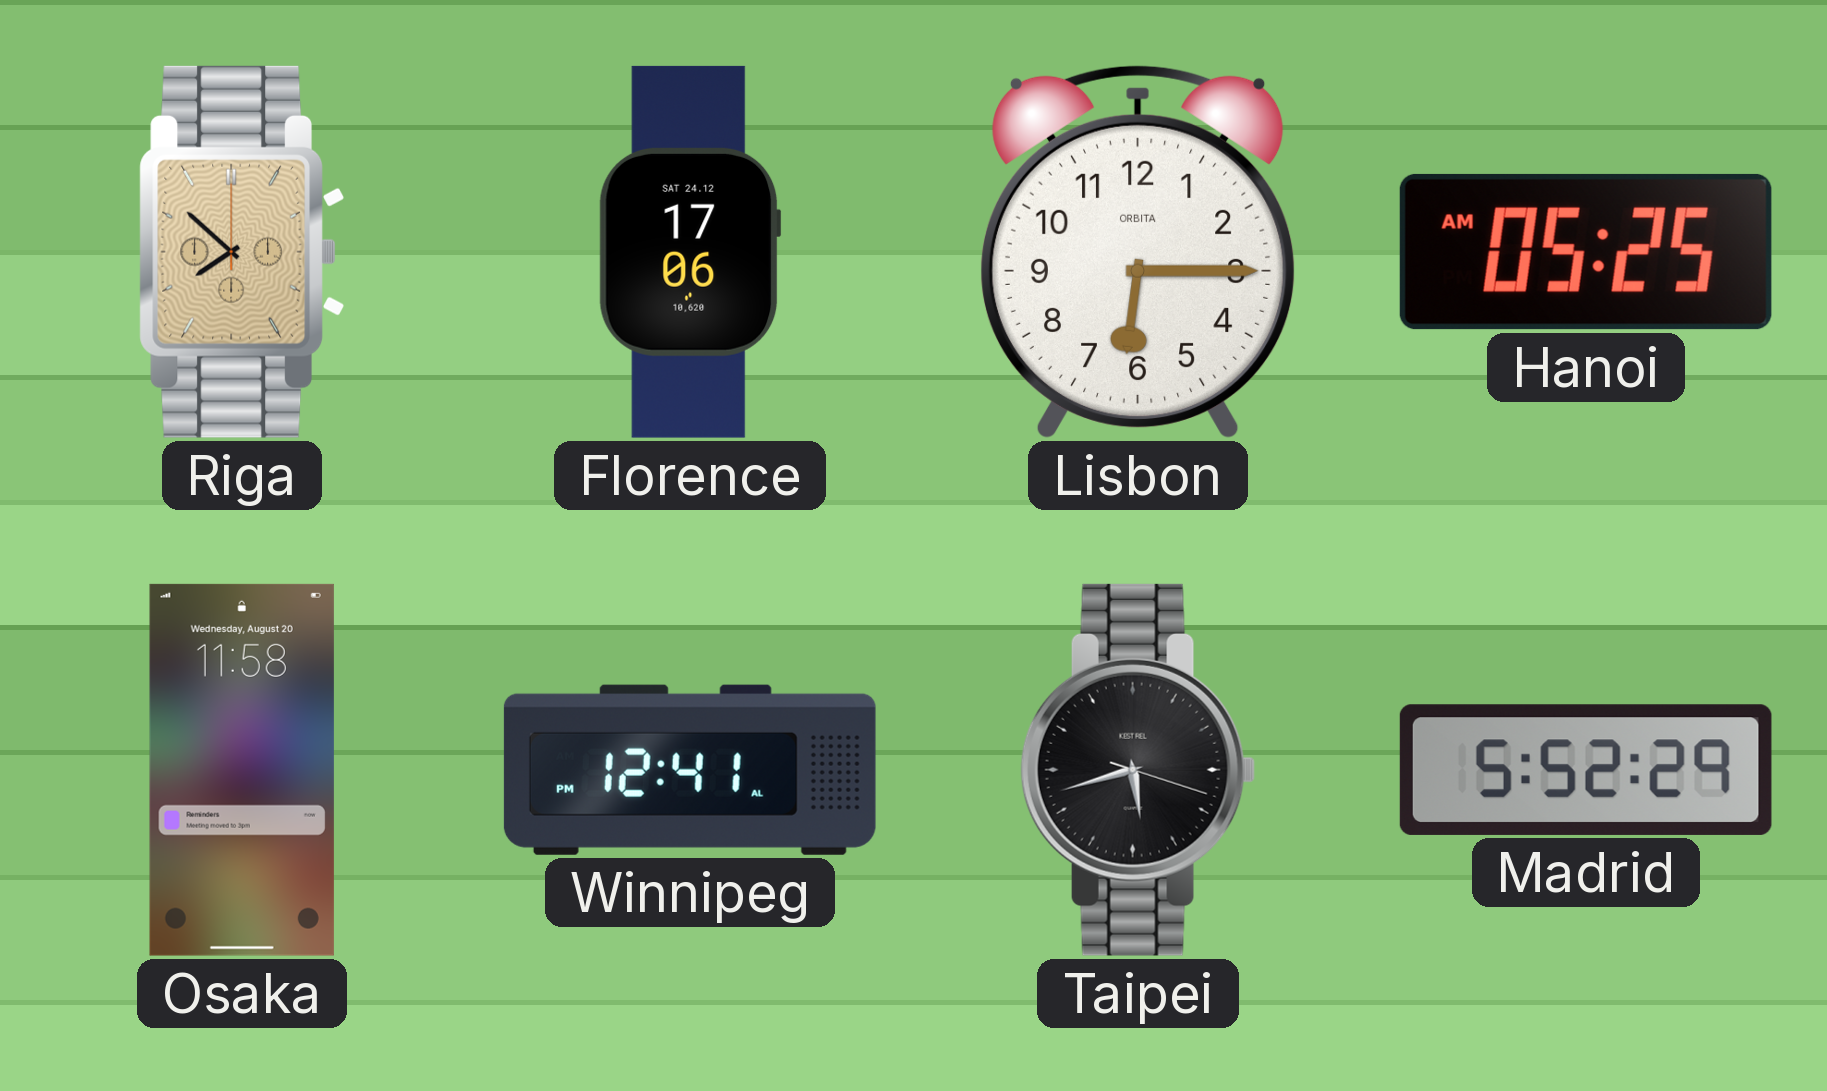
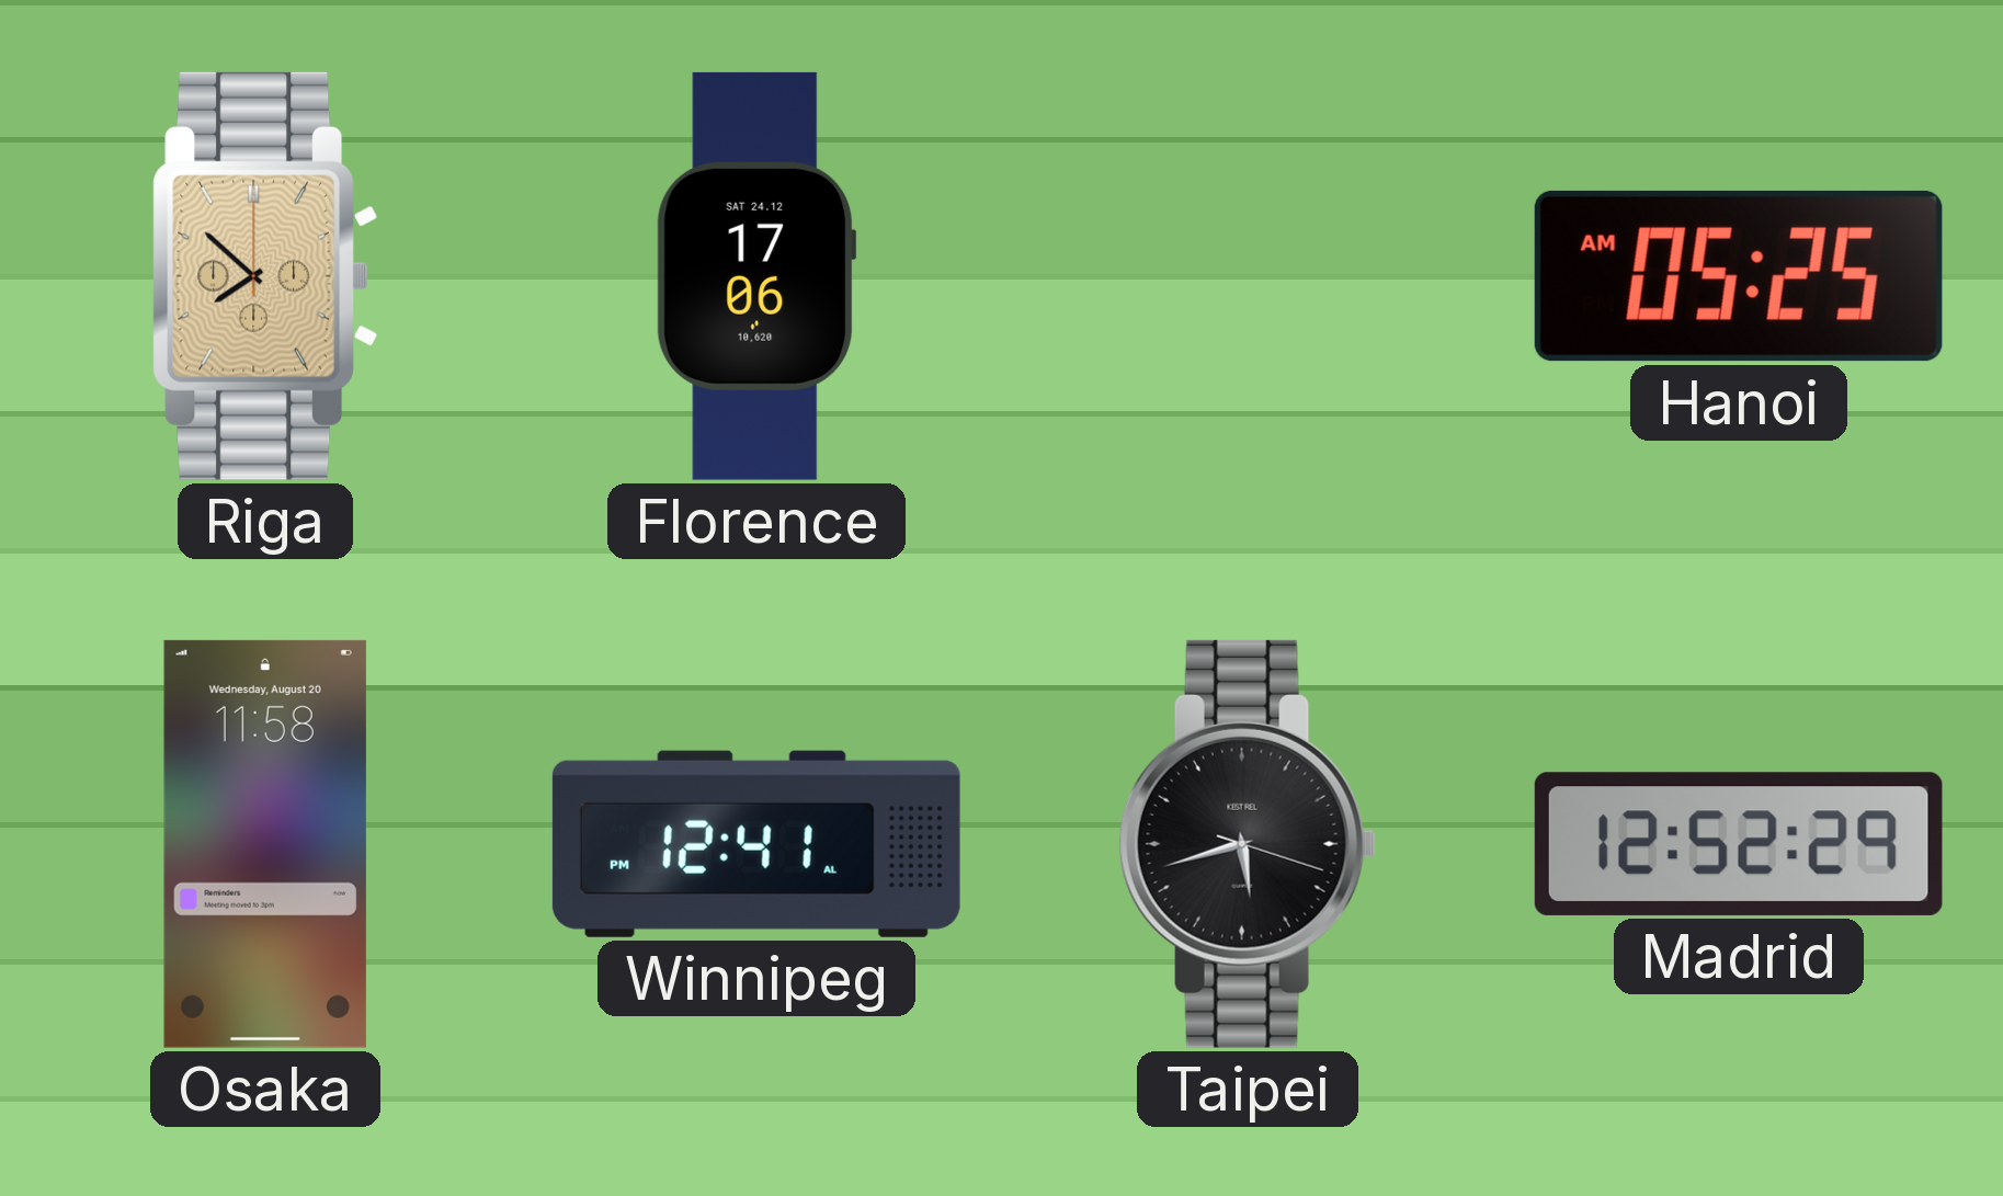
Lisbon: 6:15 -> none
Madrid: 5:52 -> 12:52
